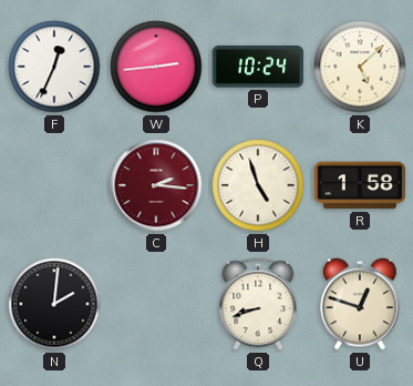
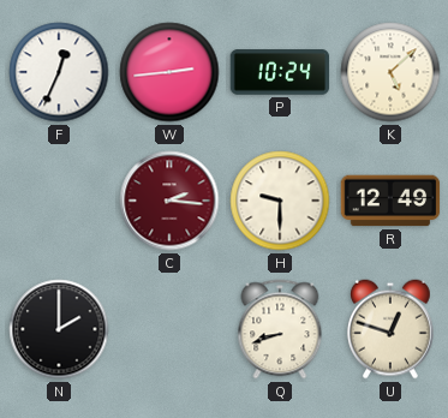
H: 4:57 -> 9:30
R: 1:58 -> 12:49
N: 2:01 -> 2:00
